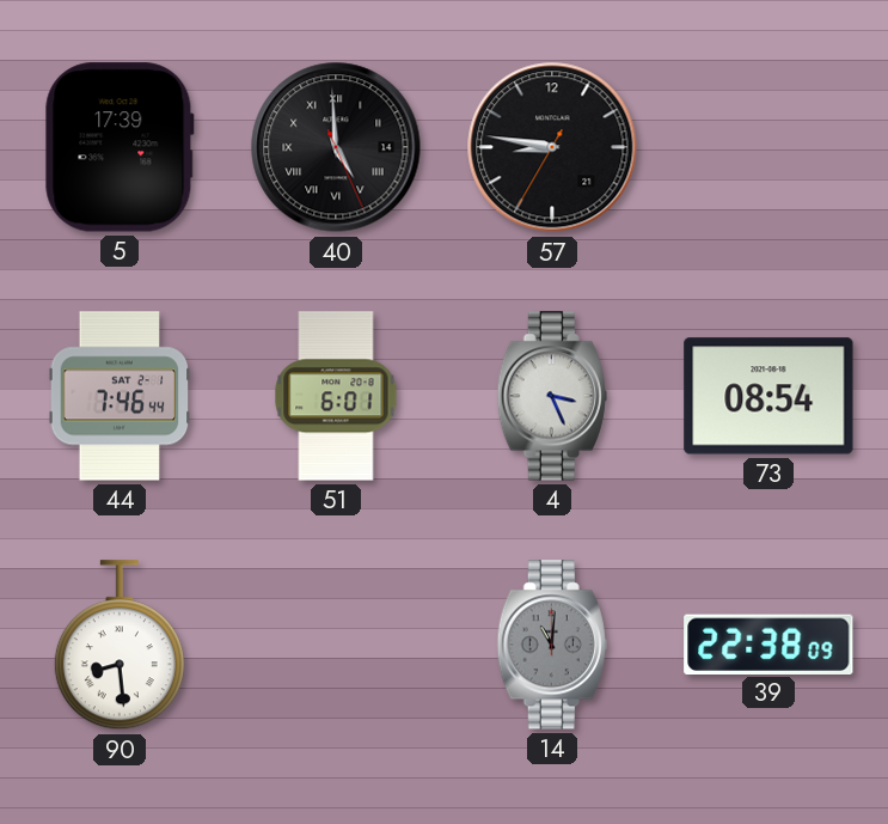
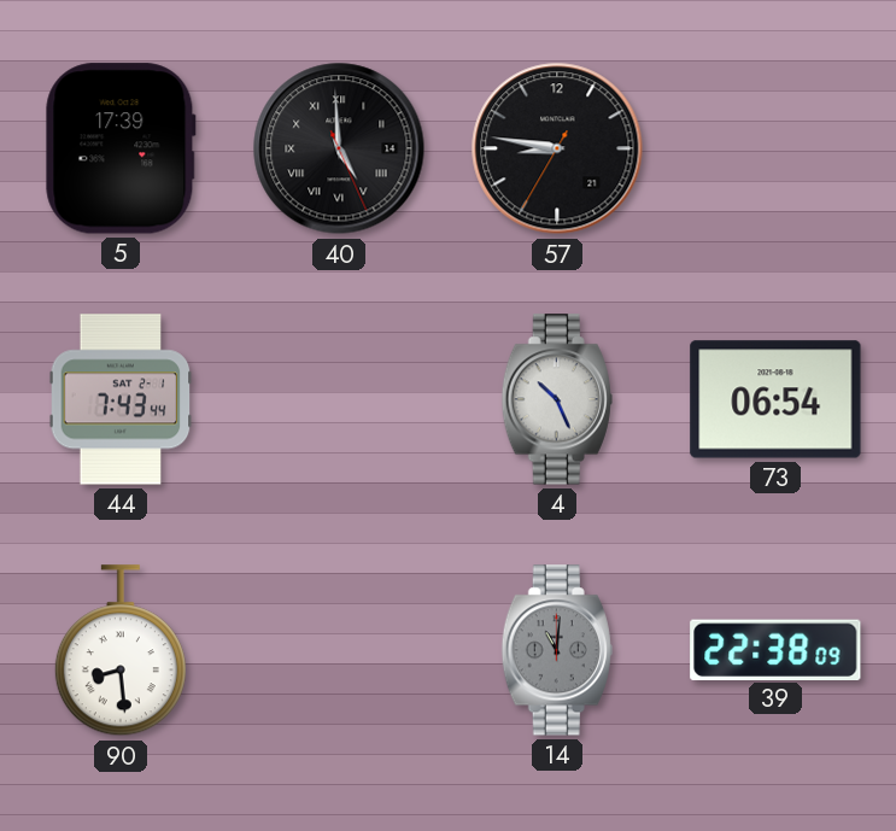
44: 7:46 -> 7:43
51: 6:01 -> none
4: 3:26 -> 10:26
73: 08:54 -> 06:54
